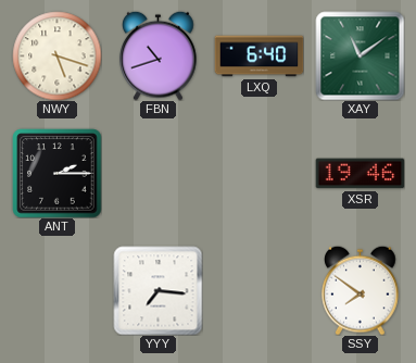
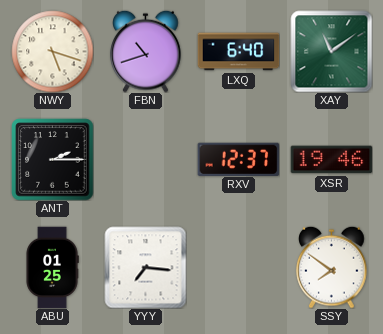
RXV: none -> 12:37
ABU: none -> 01:25
